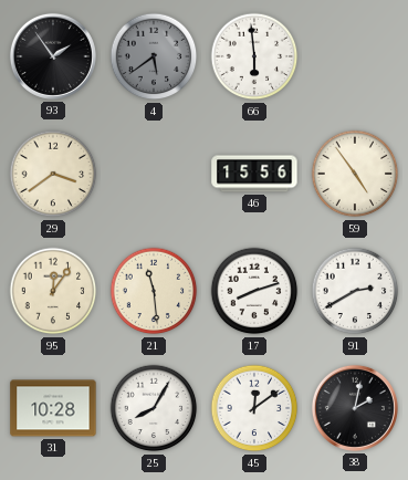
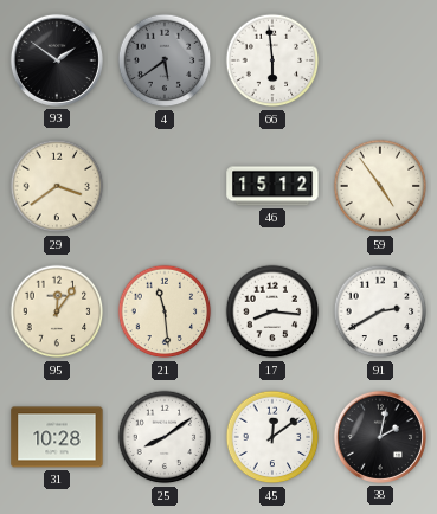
93: 1:54 -> 1:51
46: 15:56 -> 15:12
17: 8:12 -> 8:16
25: 8:05 -> 8:09
